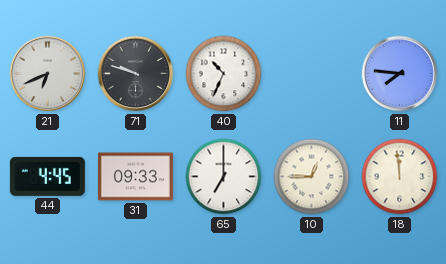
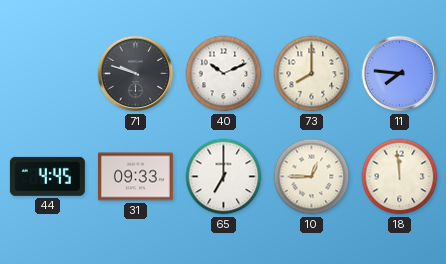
21: 6:41 -> none
40: 10:34 -> 10:11
73: none -> 8:00
